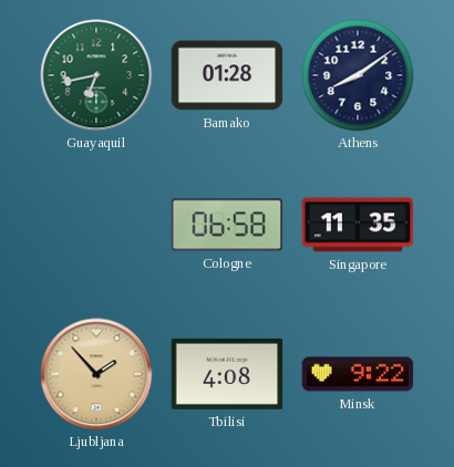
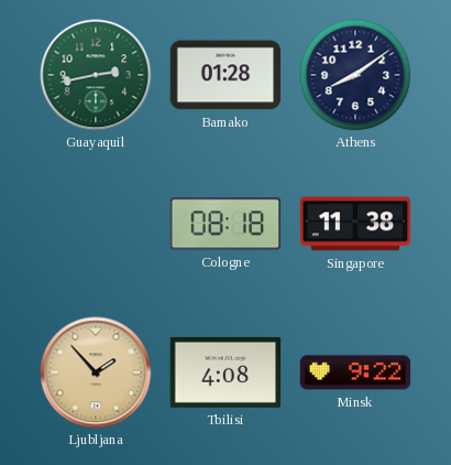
Guayaquil: 6:43 -> 2:43
Cologne: 06:58 -> 08:18
Singapore: 11:35 -> 11:38
